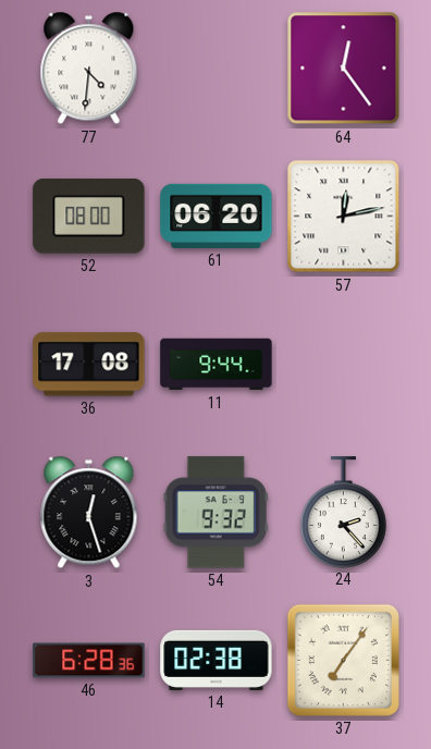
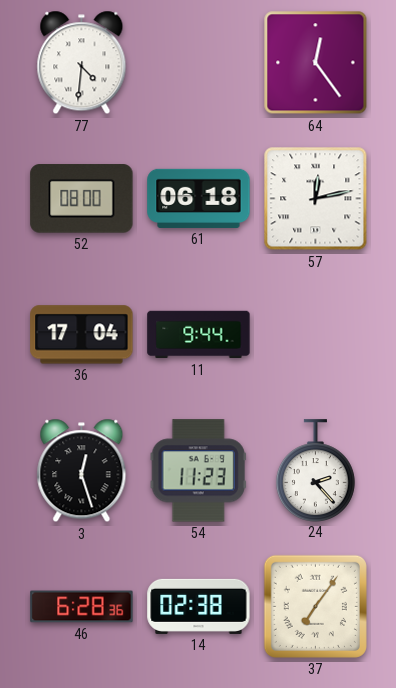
61: 06:20 -> 06:18
36: 17:08 -> 17:04
54: 9:32 -> 11:23
